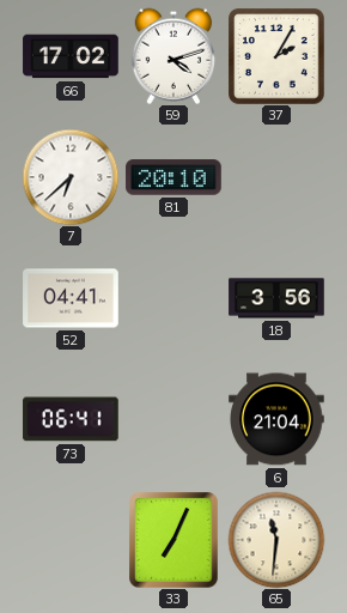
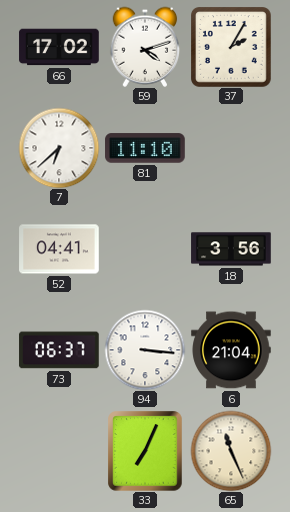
81: 20:10 -> 11:10
73: 06:41 -> 06:37
94: none -> 3:16
65: 11:31 -> 11:26
